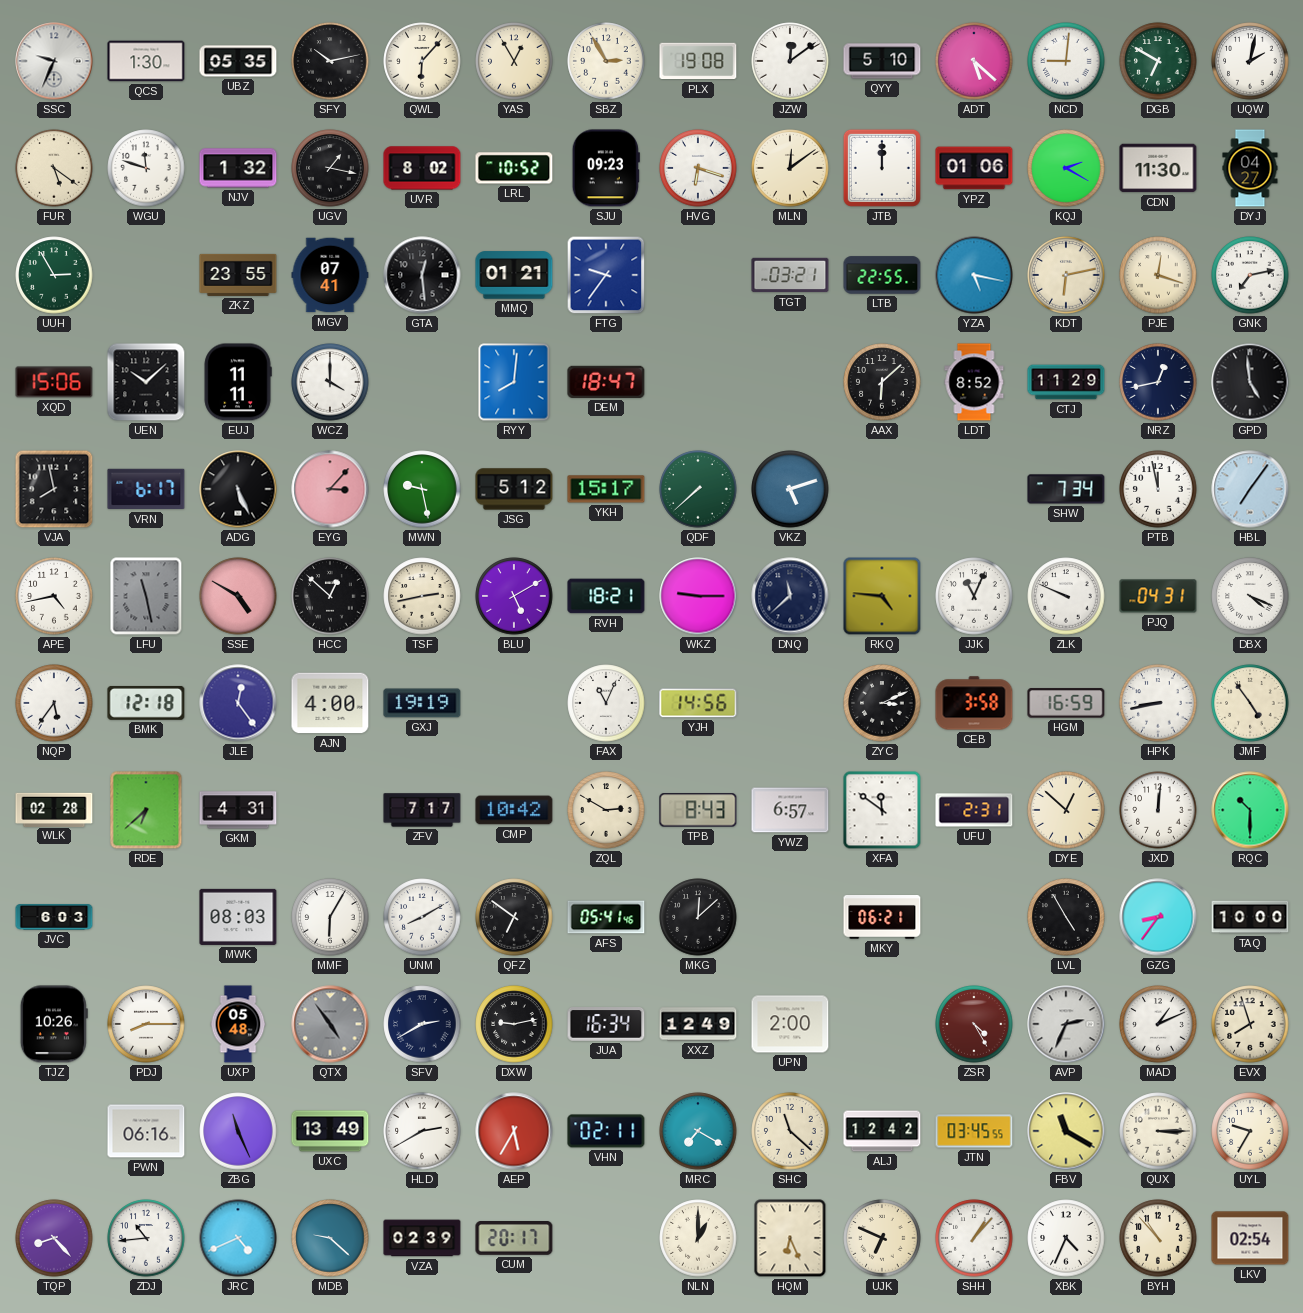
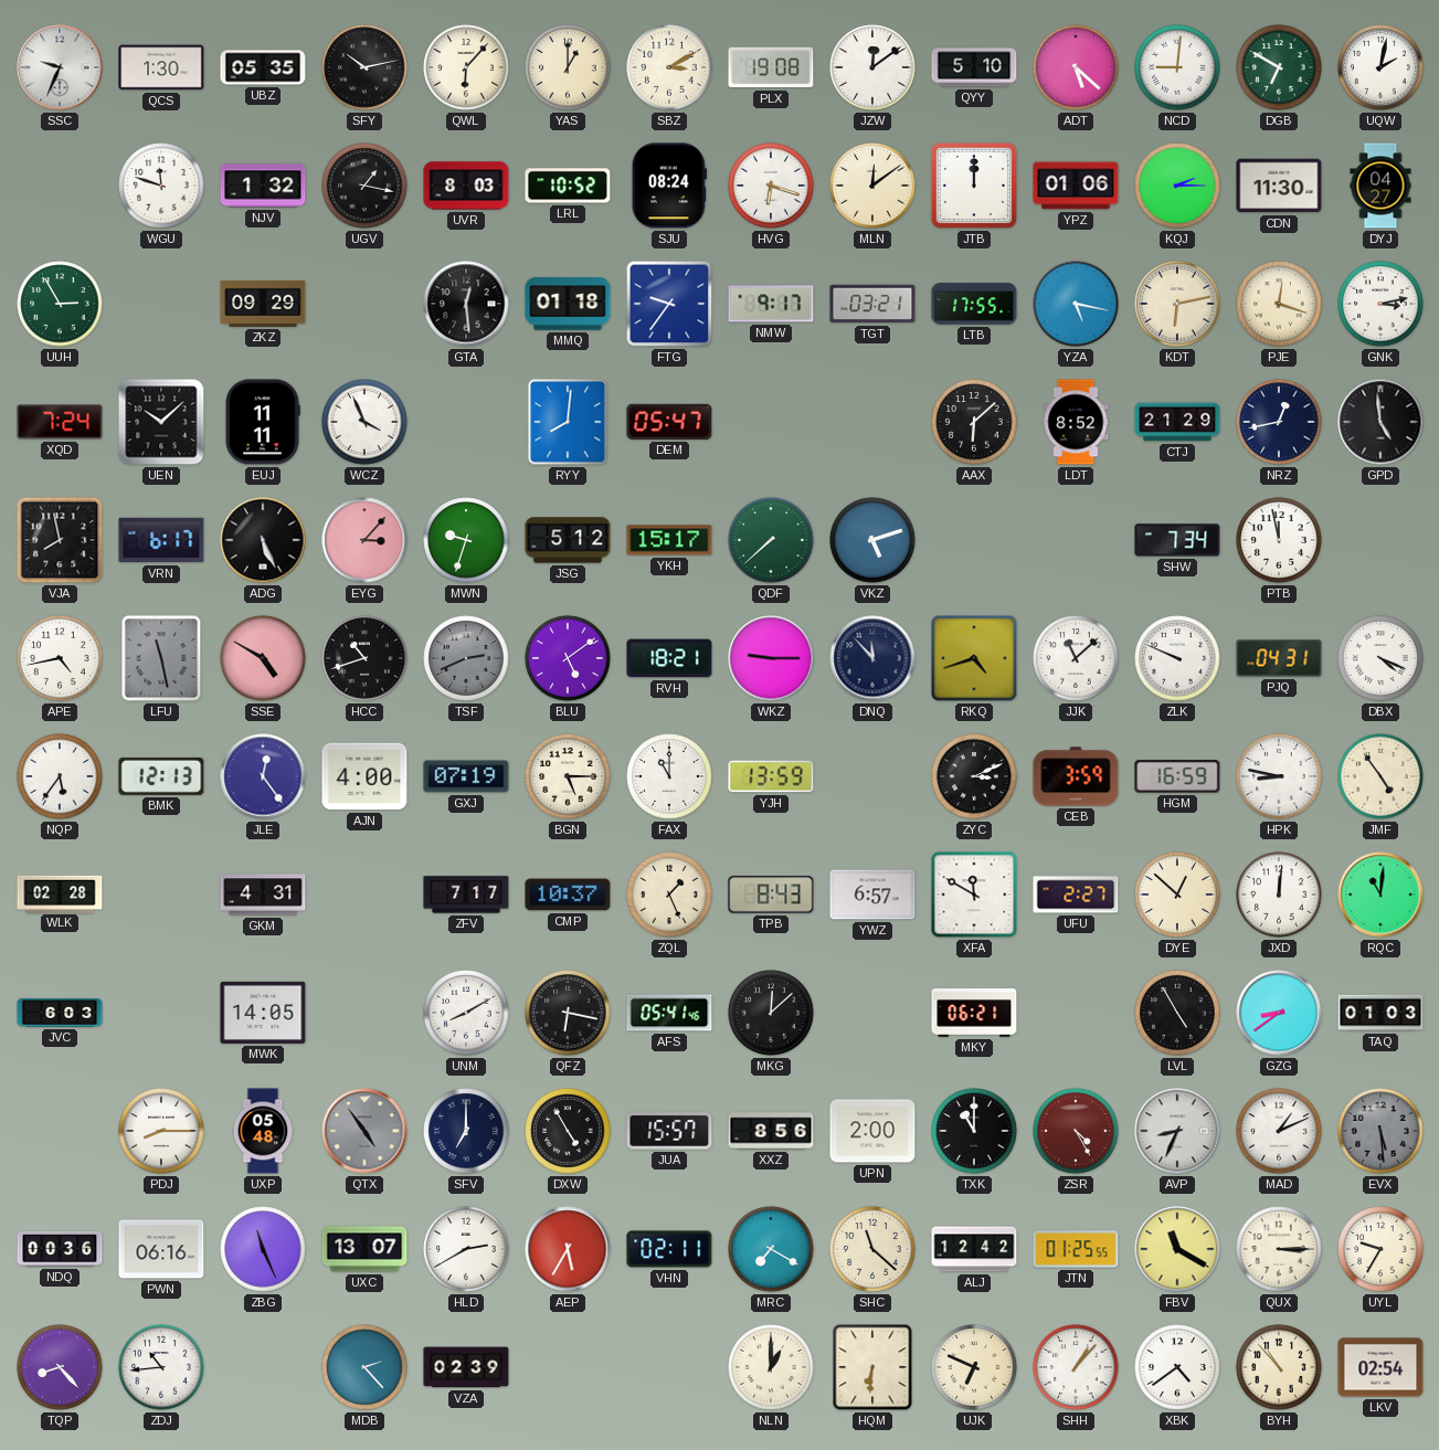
YAS: 12:55 -> 1:00
SBZ: 2:55 -> 3:10
FUR: 5:21 -> none
UVR: 8:02 -> 8:03
SJU: 09:23 -> 08:24
KQJ: 2:20 -> 2:15
ZKZ: 23:55 -> 09:29
MGV: 07:41 -> none
MMQ: 01:21 -> 01:18
NMW: none -> 9:17
LTB: 22:55 -> 17:55
GNK: 7:13 -> 3:13
XQD: 15:06 -> 7:24
WCZ: 4:00 -> 3:56
DEM: 18:47 -> 05:47
CTJ: 11:29 -> 21:29
MWN: 9:28 -> 9:33
HBL: 7:06 -> none
HCC: 12:52 -> 10:42
TSF: 2:43 -> 2:41
TSF dial: cream -> grey
BLU: 5:10 -> 5:09
DNQ: 11:38 -> 11:53
RKQ: 4:46 -> 4:42
JJK: 11:04 -> 11:08
BMK: 12:18 -> 12:13
GXJ: 19:19 -> 07:19
BGN: none -> 5:15
FAX: 11:04 -> 11:00
YJH: 14:56 -> 13:59
CEB: 3:58 -> 3:59
HPK: 8:43 -> 8:47
RDE: 6:38 -> none
CMP: 10:42 -> 10:37
ZQL: 2:50 -> 1:26
XFA: 11:51 -> 11:50
UFU: 2:31 -> 2:27
RQC: 10:30 -> 11:01
MWK: 08:03 -> 14:05
MMF: 6:05 -> none
QFZ: 6:51 -> 6:17
GZG: 8:36 -> 8:39
TAQ: 10:00 -> 01:03
TJZ: 10:26 -> none
SFV: 2:40 -> 7:00
DXW: 9:13 -> 4:55
JUA: 16:34 -> 15:57
XXZ: 12:49 -> 8:56
TXK: none -> 11:00
AVP: 2:34 -> 8:34
EVX: 7:57 -> 5:29
EVX dial: cream -> grey
NDQ: none -> 00:36
UXC: 13:49 -> 13:07
JTN: 03:45 -> 01:25
JRC: 4:41 -> none
MDB: 9:22 -> 2:23
CUM: 20:17 -> none
HQM: 6:26 -> 6:31
XBK: 4:34 -> 4:39
